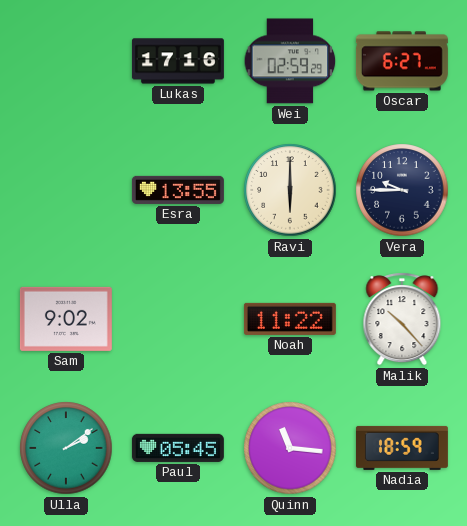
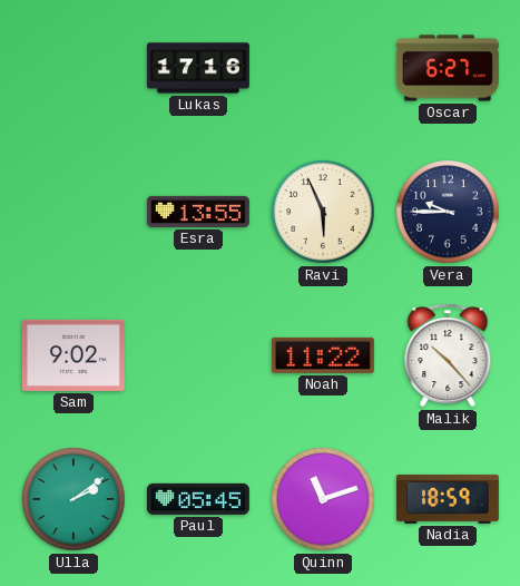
Wei: 02:59 -> none
Ravi: 6:00 -> 5:56
Quinn: 11:16 -> 11:12
